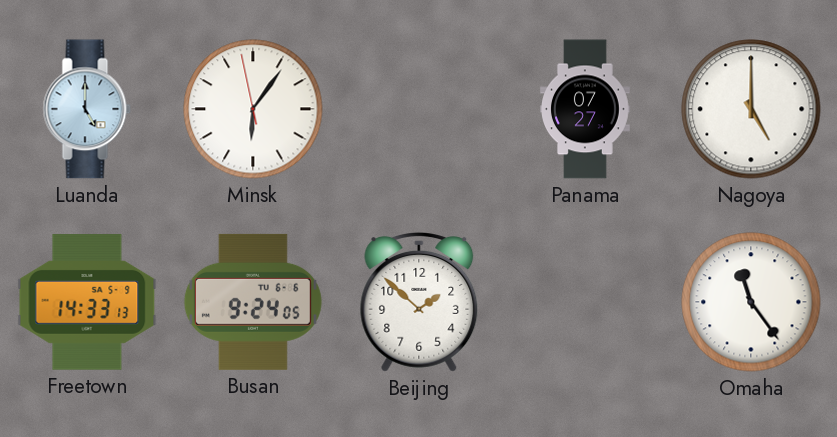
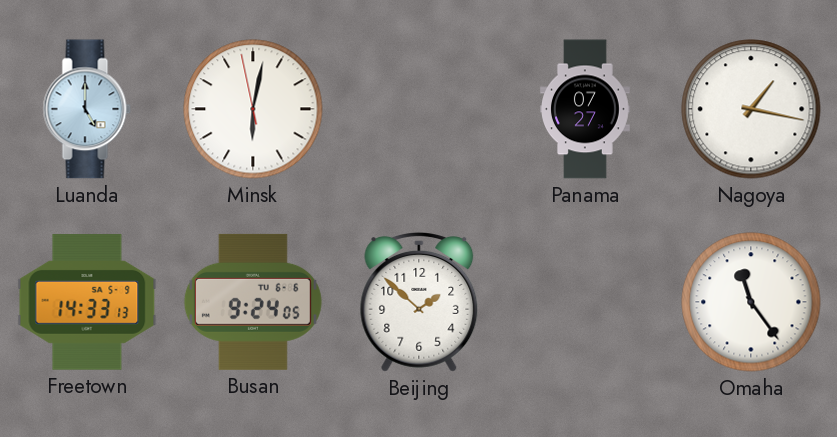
Minsk: 6:05 -> 6:01
Nagoya: 5:00 -> 1:17
